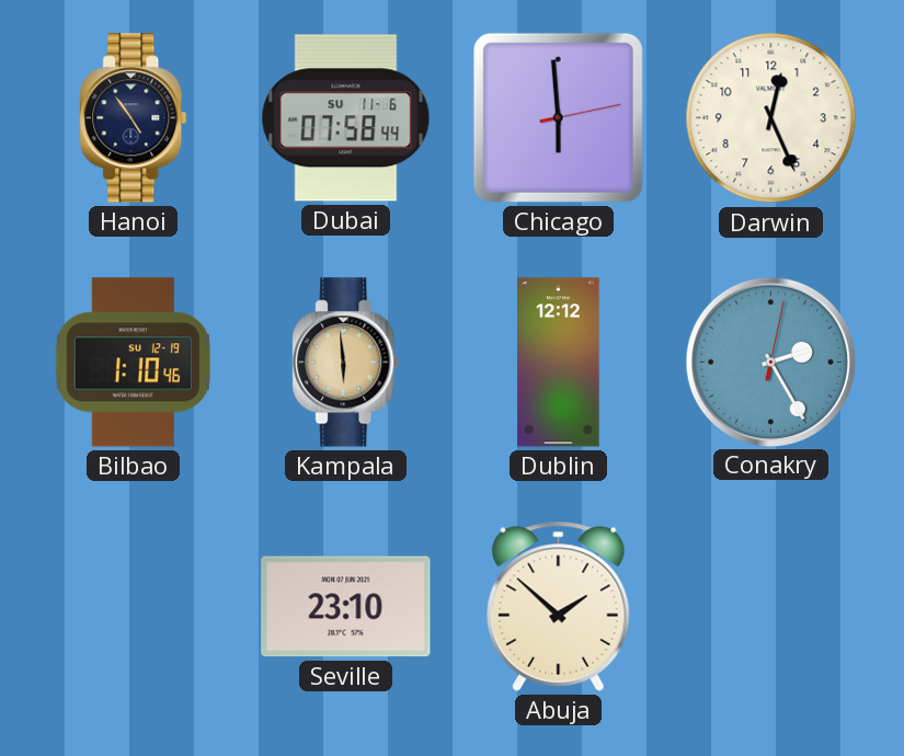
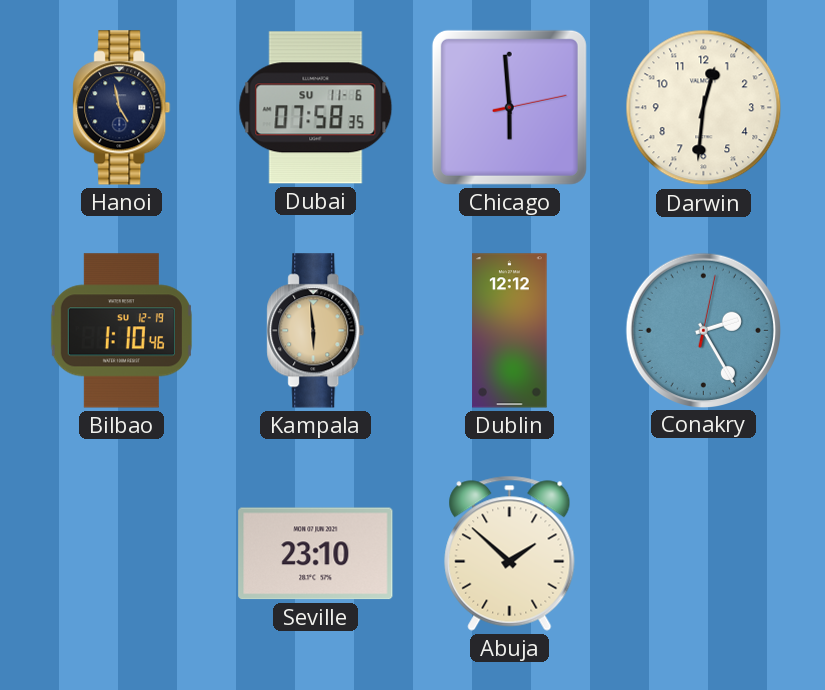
Hanoi: 4:54 -> 4:58
Dubai: 07:58:44 -> 07:58:35
Darwin: 12:26 -> 12:31
